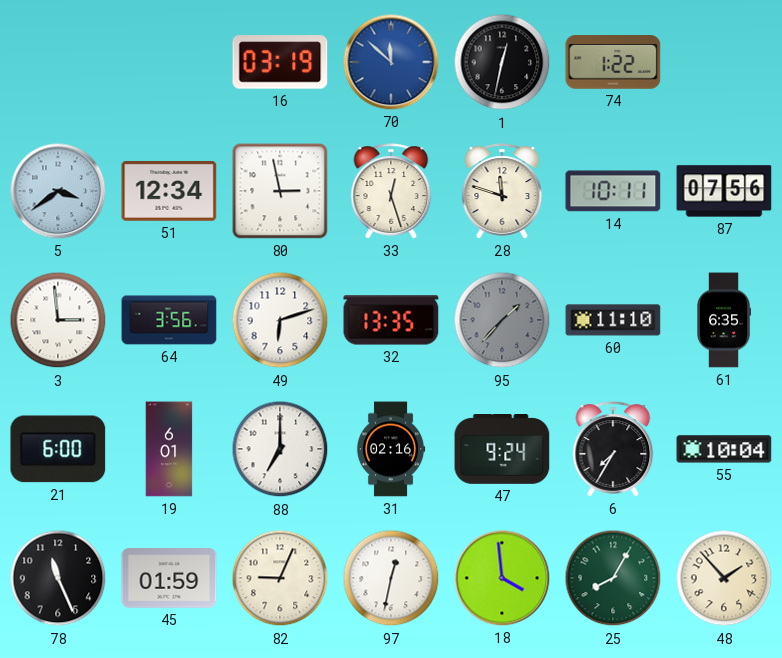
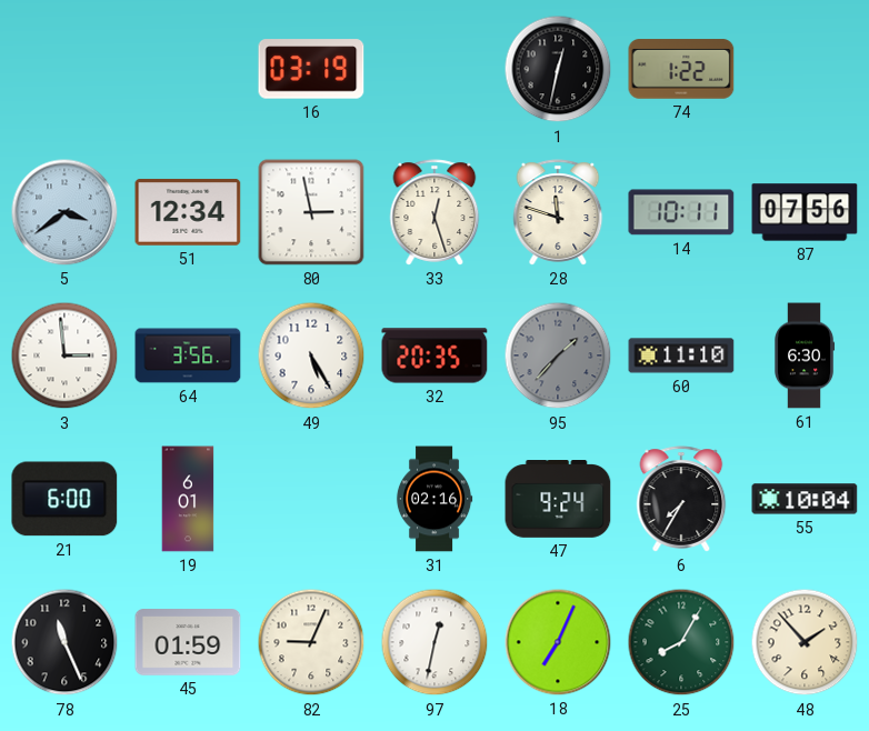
70: 11:52 -> none
49: 6:12 -> 5:25
32: 13:35 -> 20:35
61: 6:35 -> 6:30
88: 7:00 -> none
18: 3:59 -> 7:04
